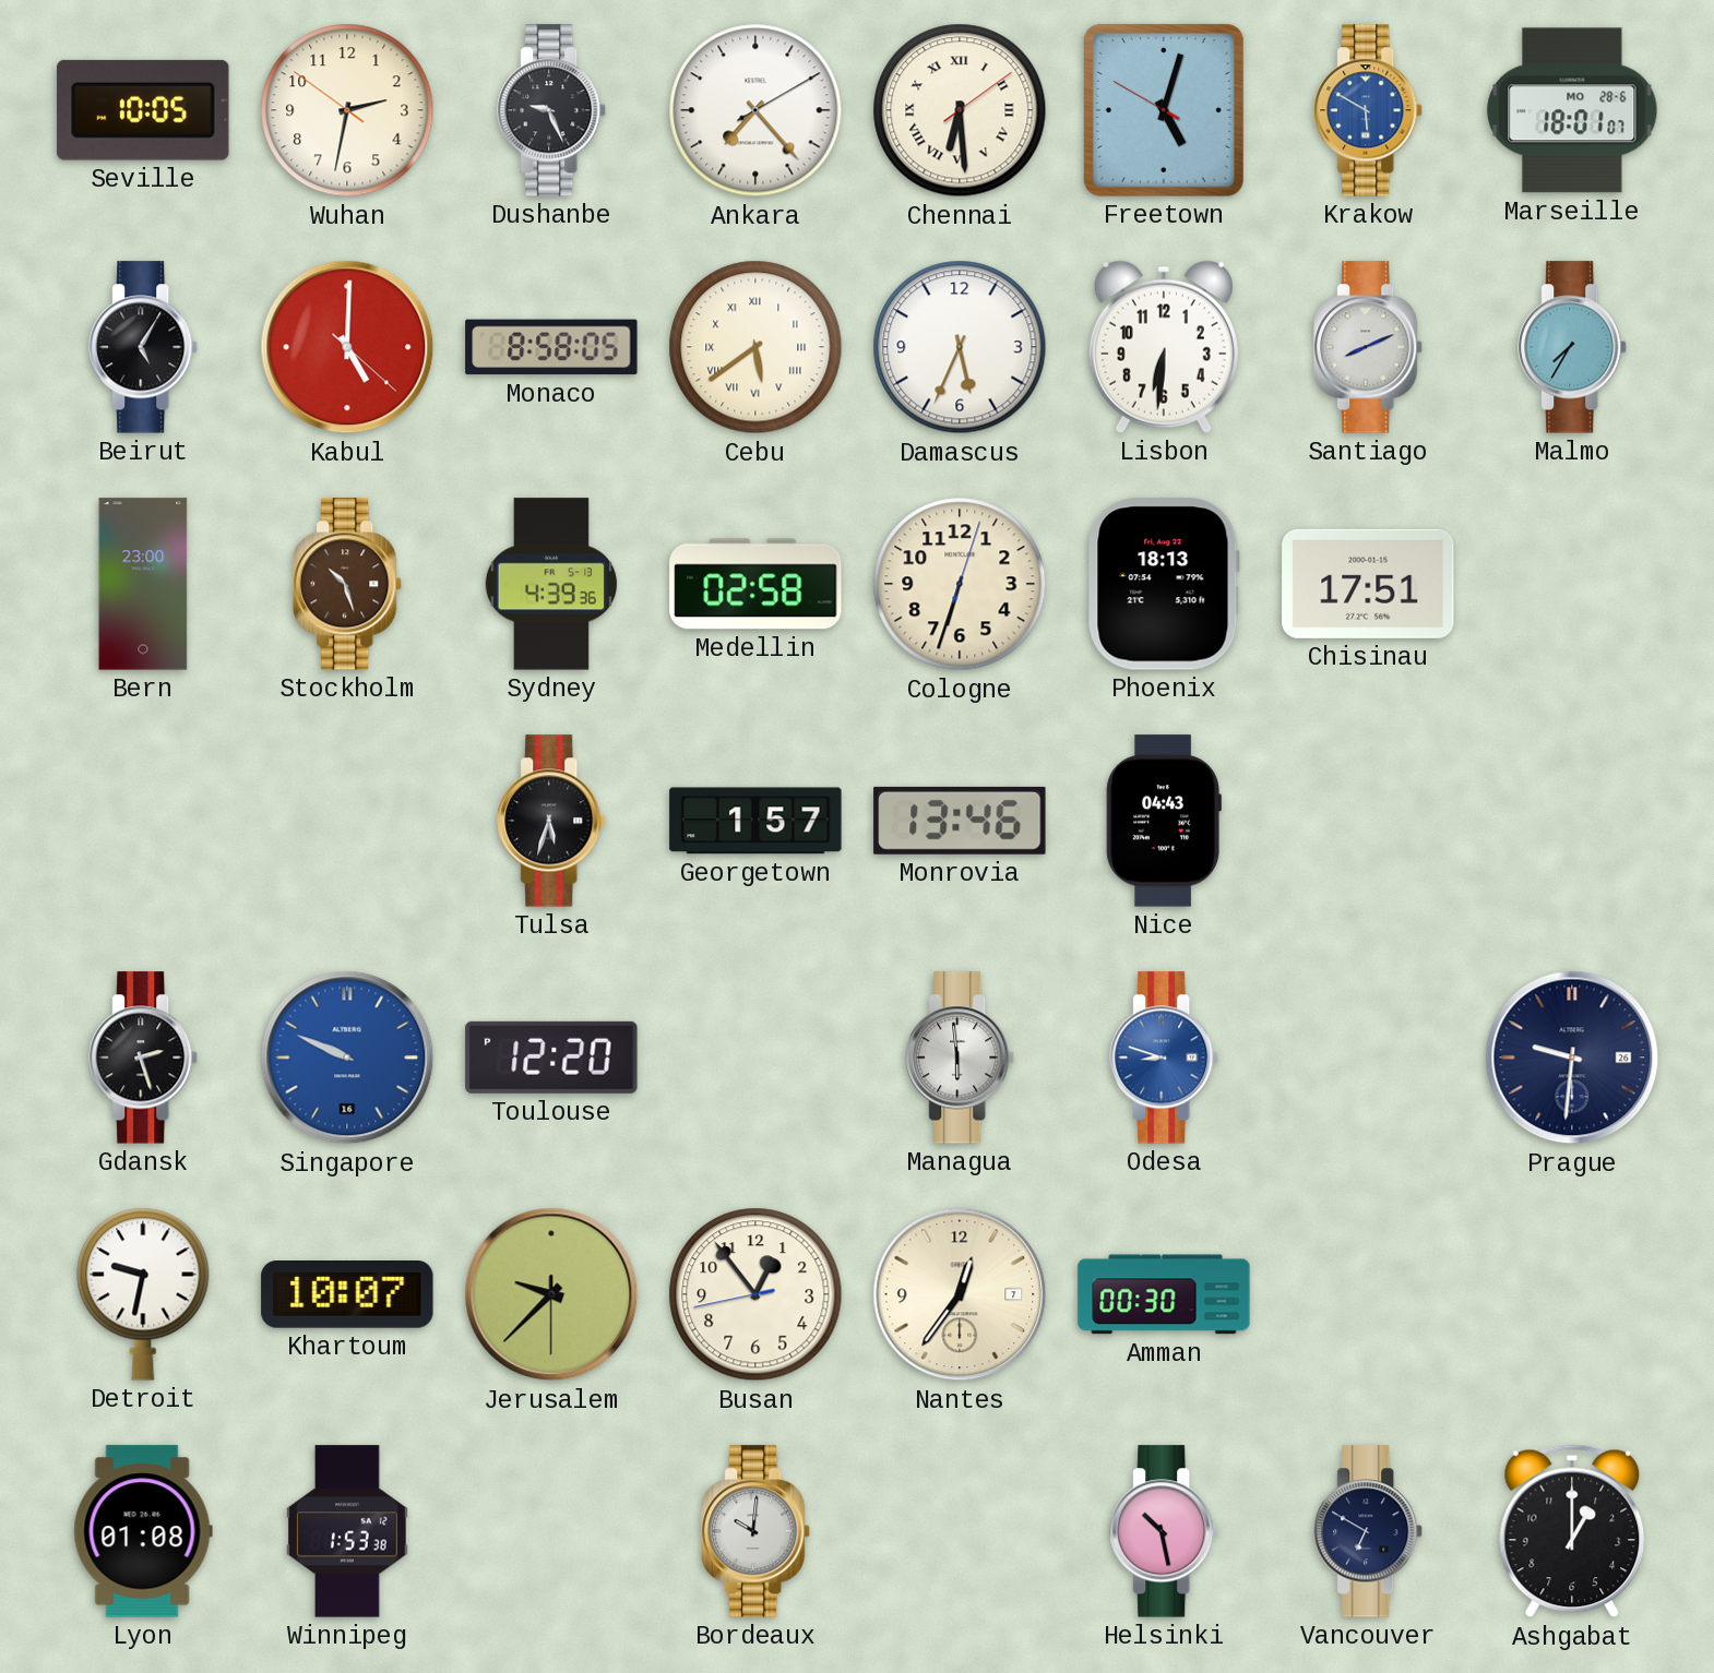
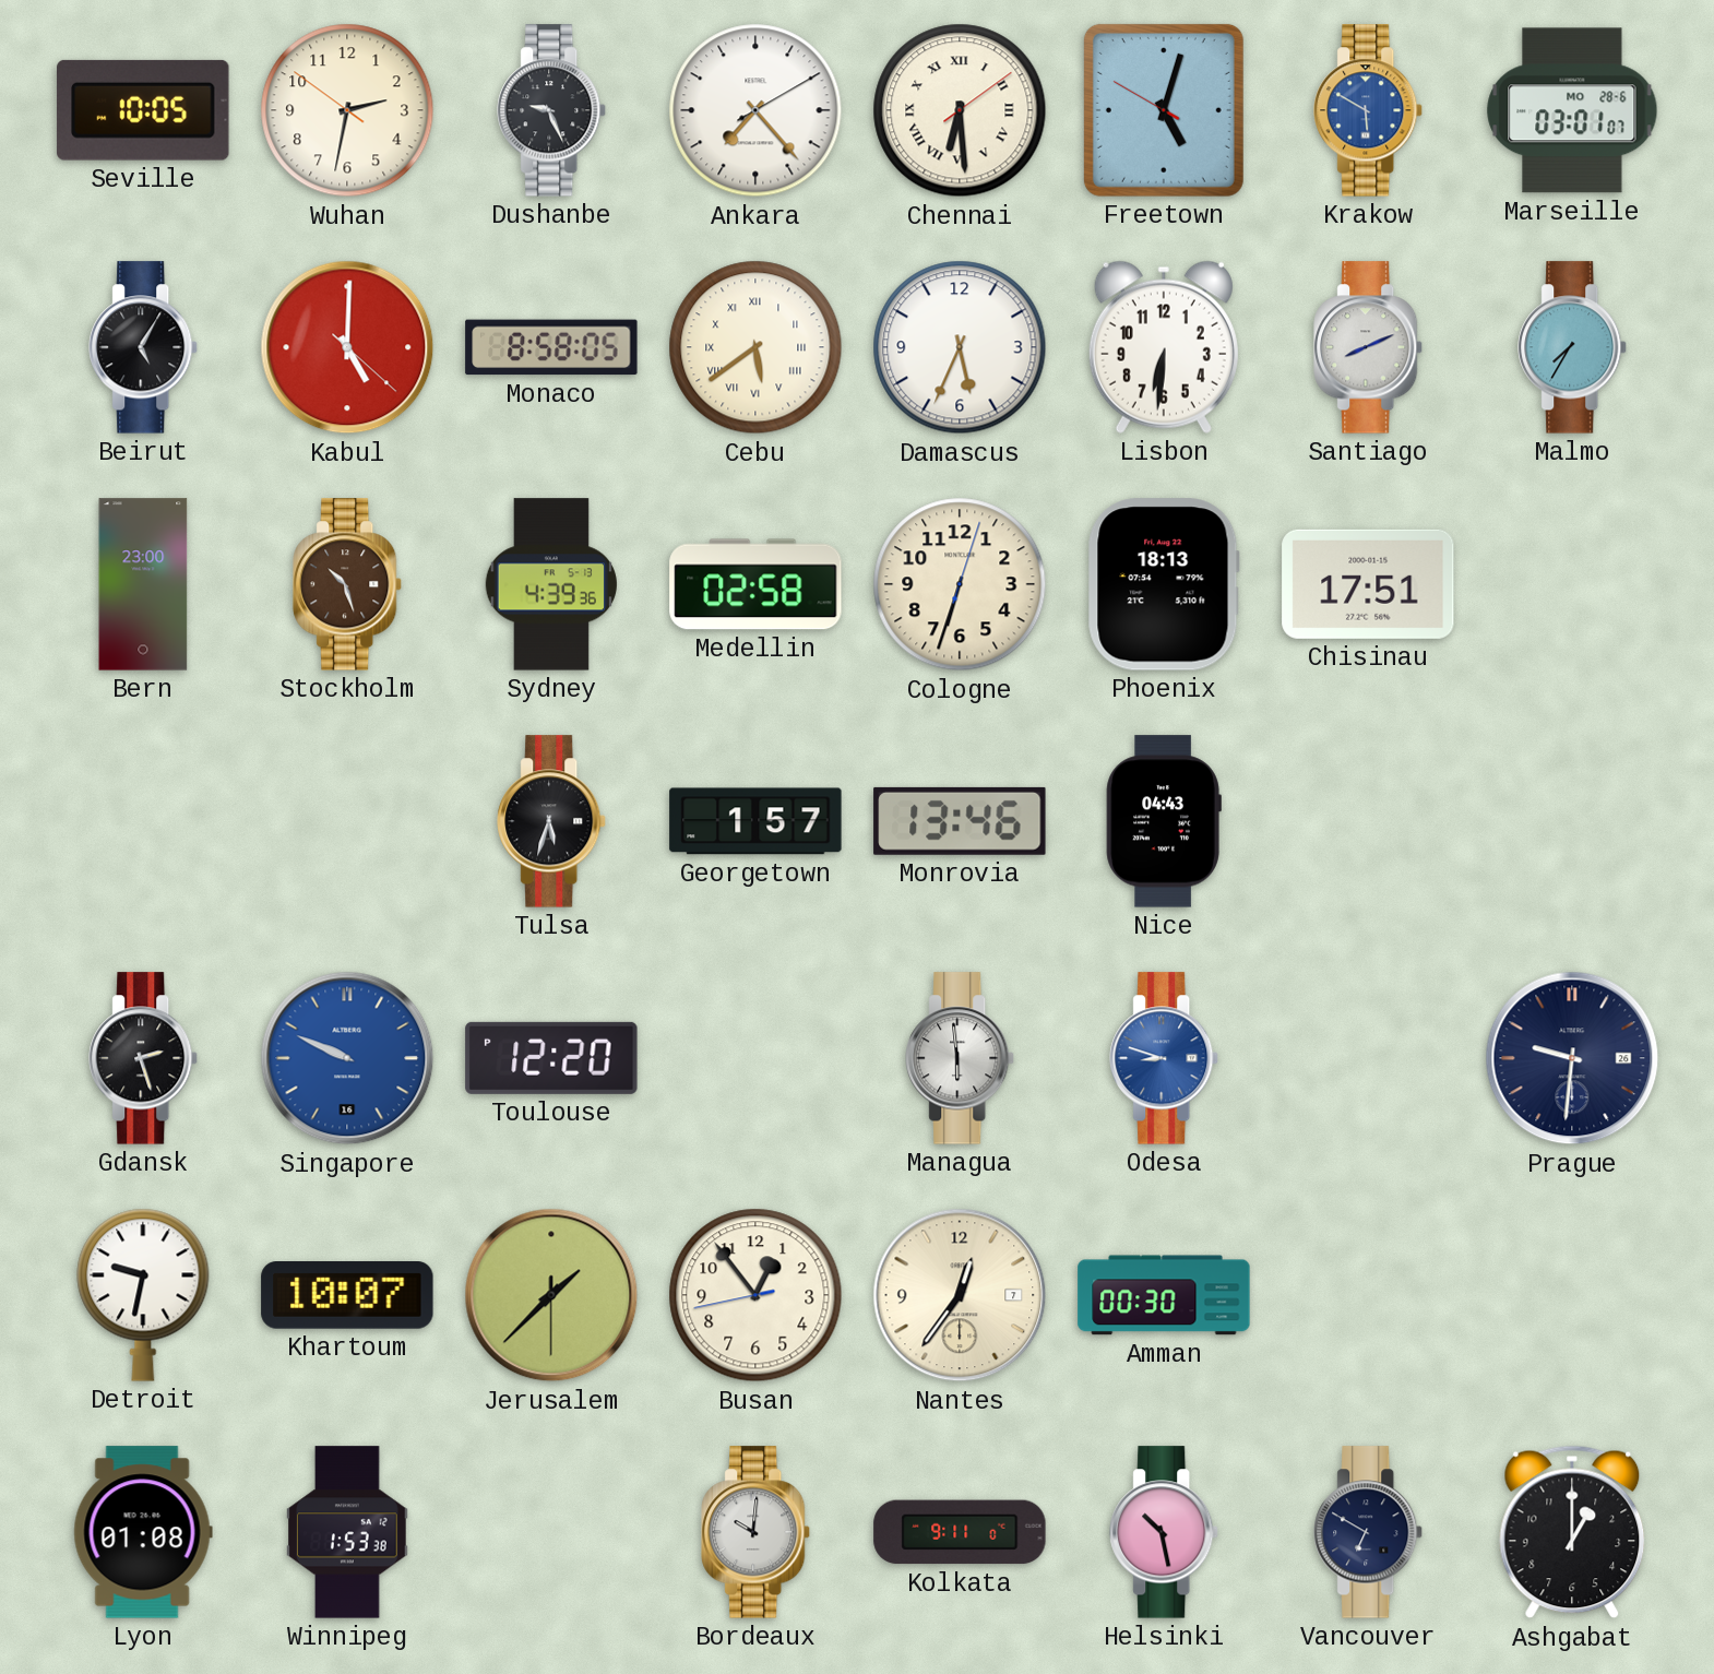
Marseille: 18:01 -> 03:01
Jerusalem: 9:37 -> 1:37
Kolkata: none -> 9:11
